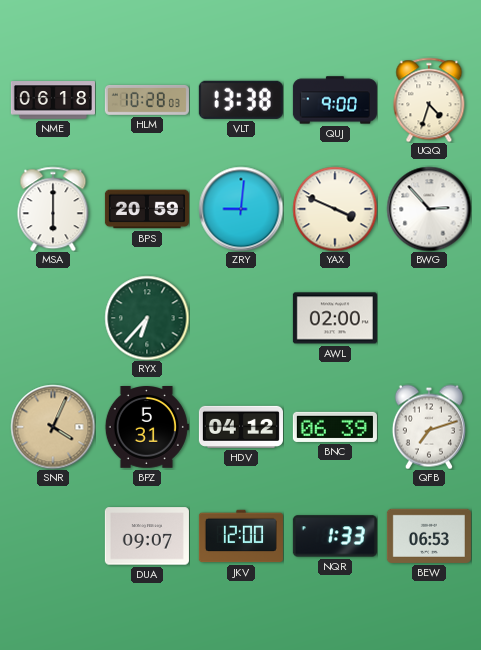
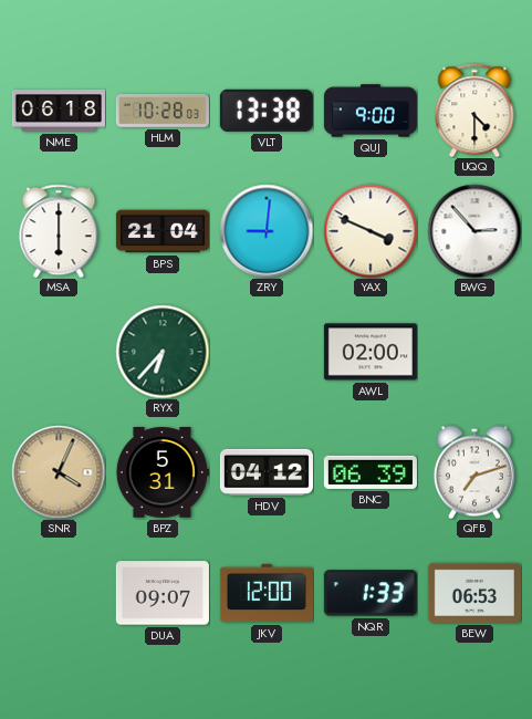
UQQ: 4:33 -> 4:30
BPS: 20:59 -> 21:04
